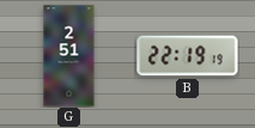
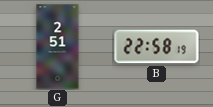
B: 22:19 -> 22:58
